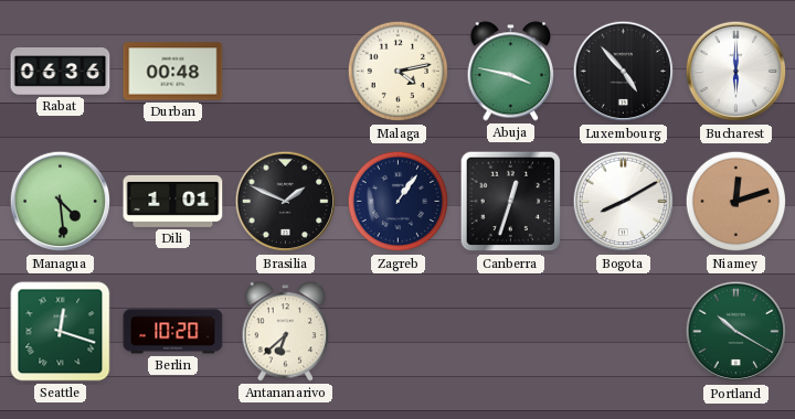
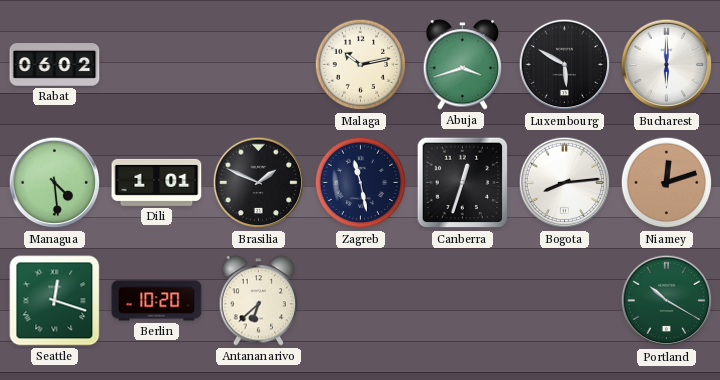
Rabat: 06:36 -> 06:02
Durban: 00:48 -> none
Malaga: 4:13 -> 10:13
Abuja: 3:47 -> 3:42
Luxembourg: 4:53 -> 5:50
Zagreb: 1:06 -> 11:28
Bogota: 8:10 -> 8:14
